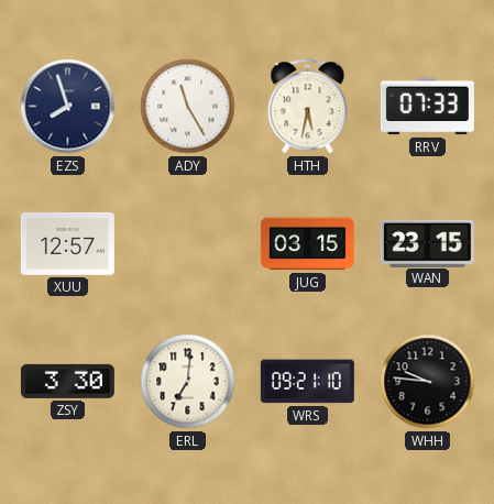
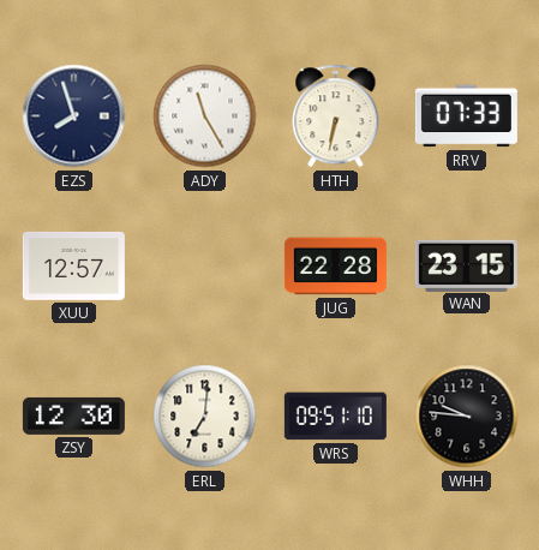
HTH: 5:32 -> 6:32
JUG: 03:15 -> 22:28
ZSY: 3:30 -> 12:30
WRS: 09:21 -> 09:51
